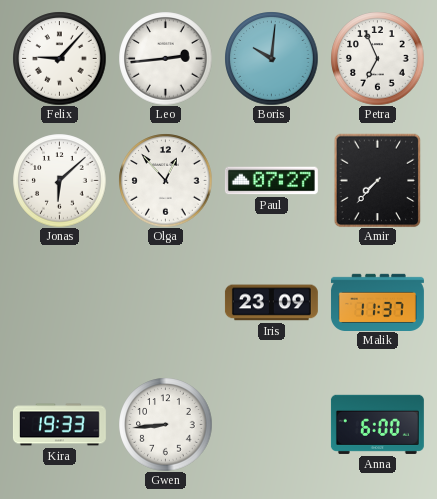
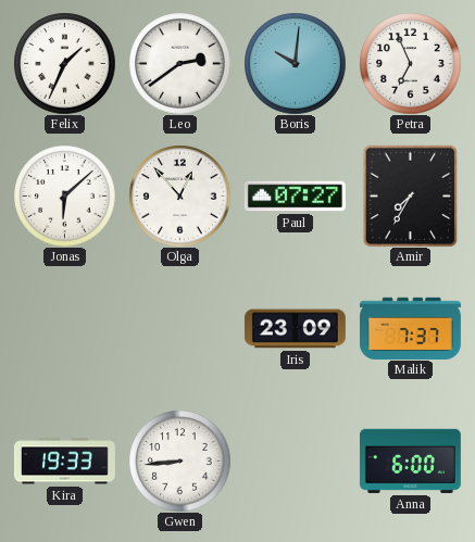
Felix: 9:07 -> 1:34
Leo: 2:44 -> 2:39
Amir: 7:37 -> 7:35
Malik: 11:37 -> 7:37
